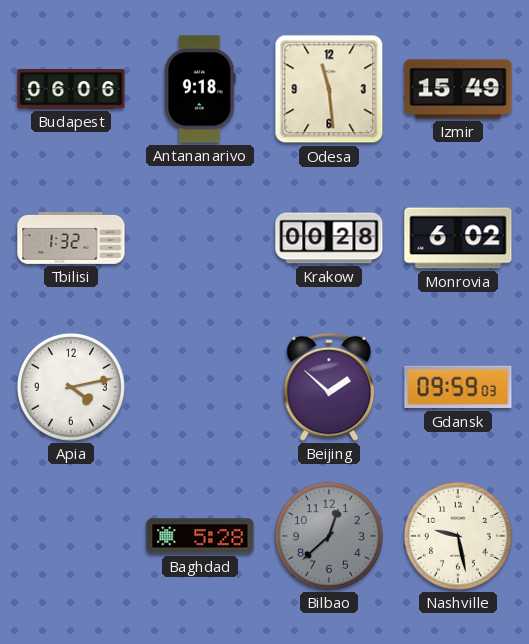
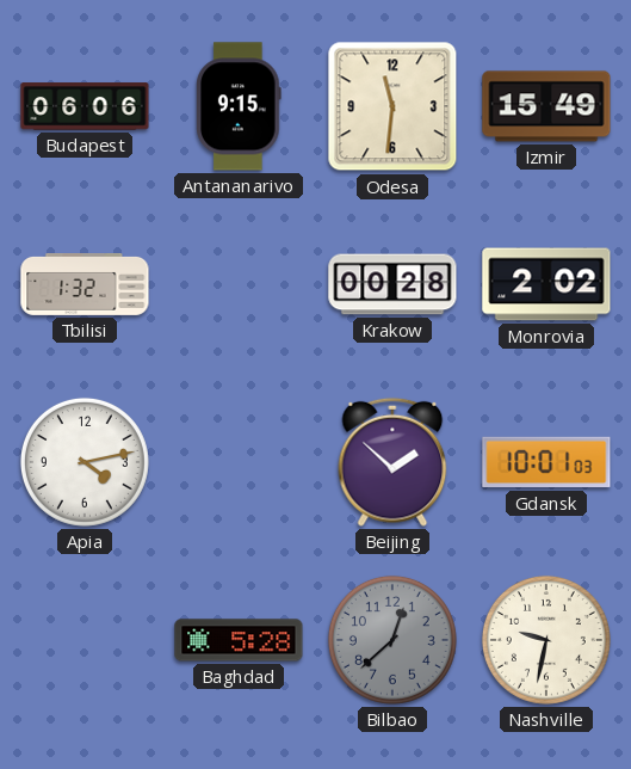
Antananarivo: 9:18 -> 9:15
Odesa: 11:29 -> 11:31
Monrovia: 6:02 -> 2:02
Gdansk: 09:59 -> 10:01
Nashville: 9:28 -> 9:32
